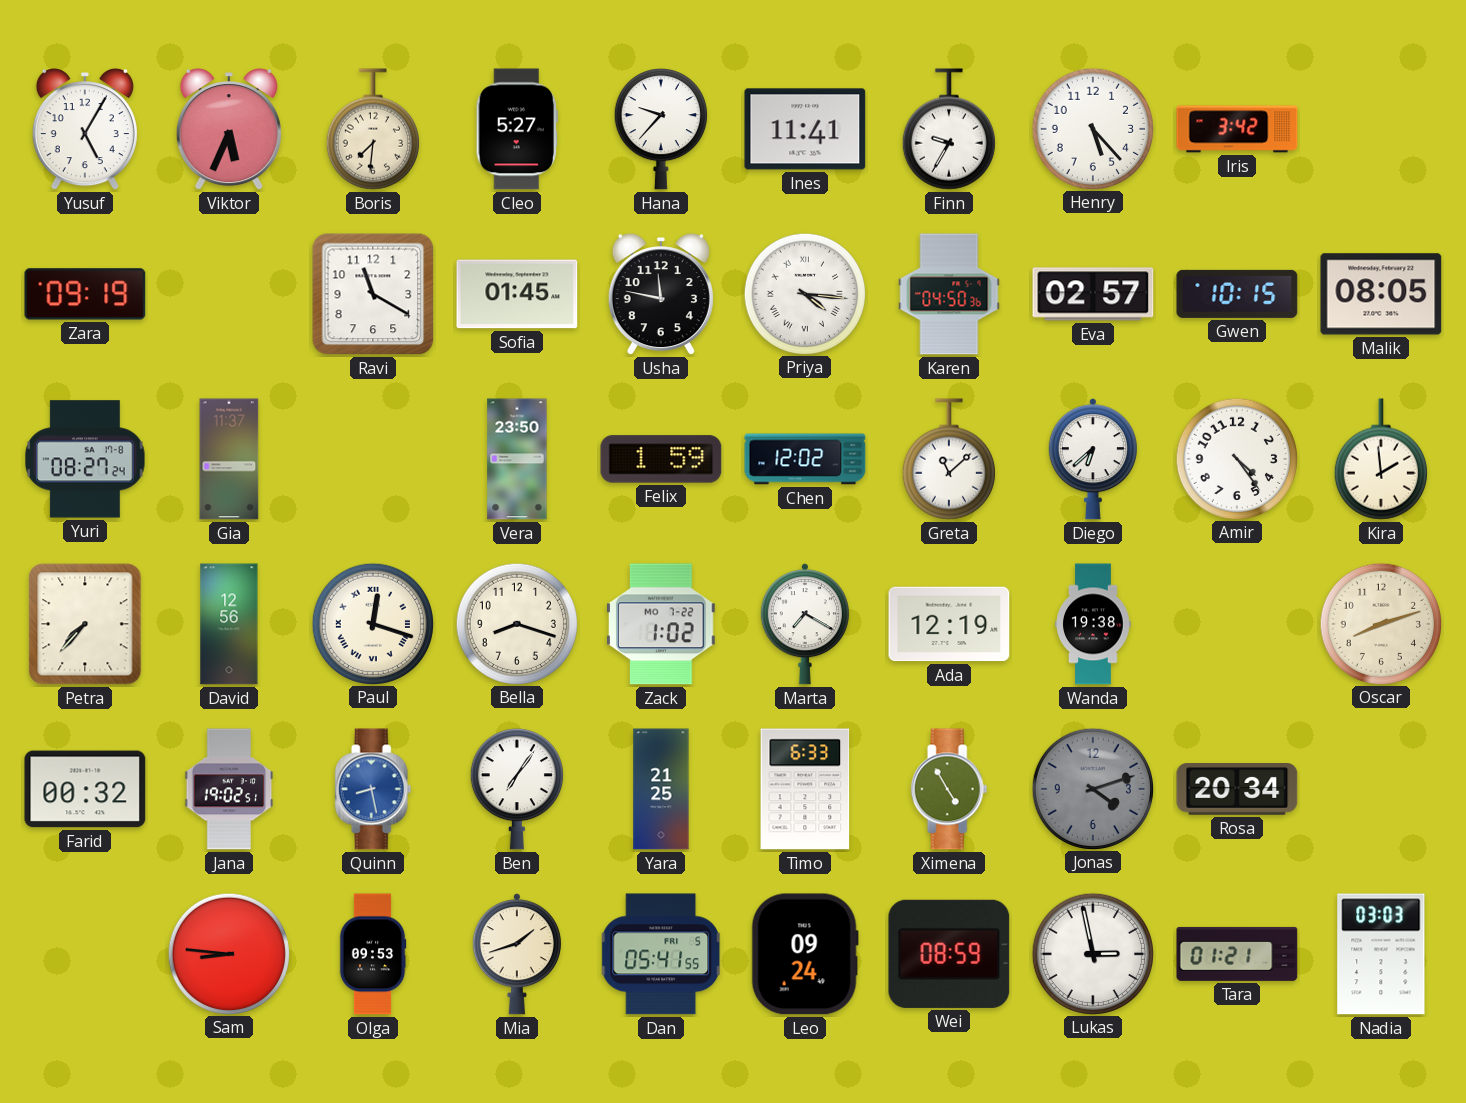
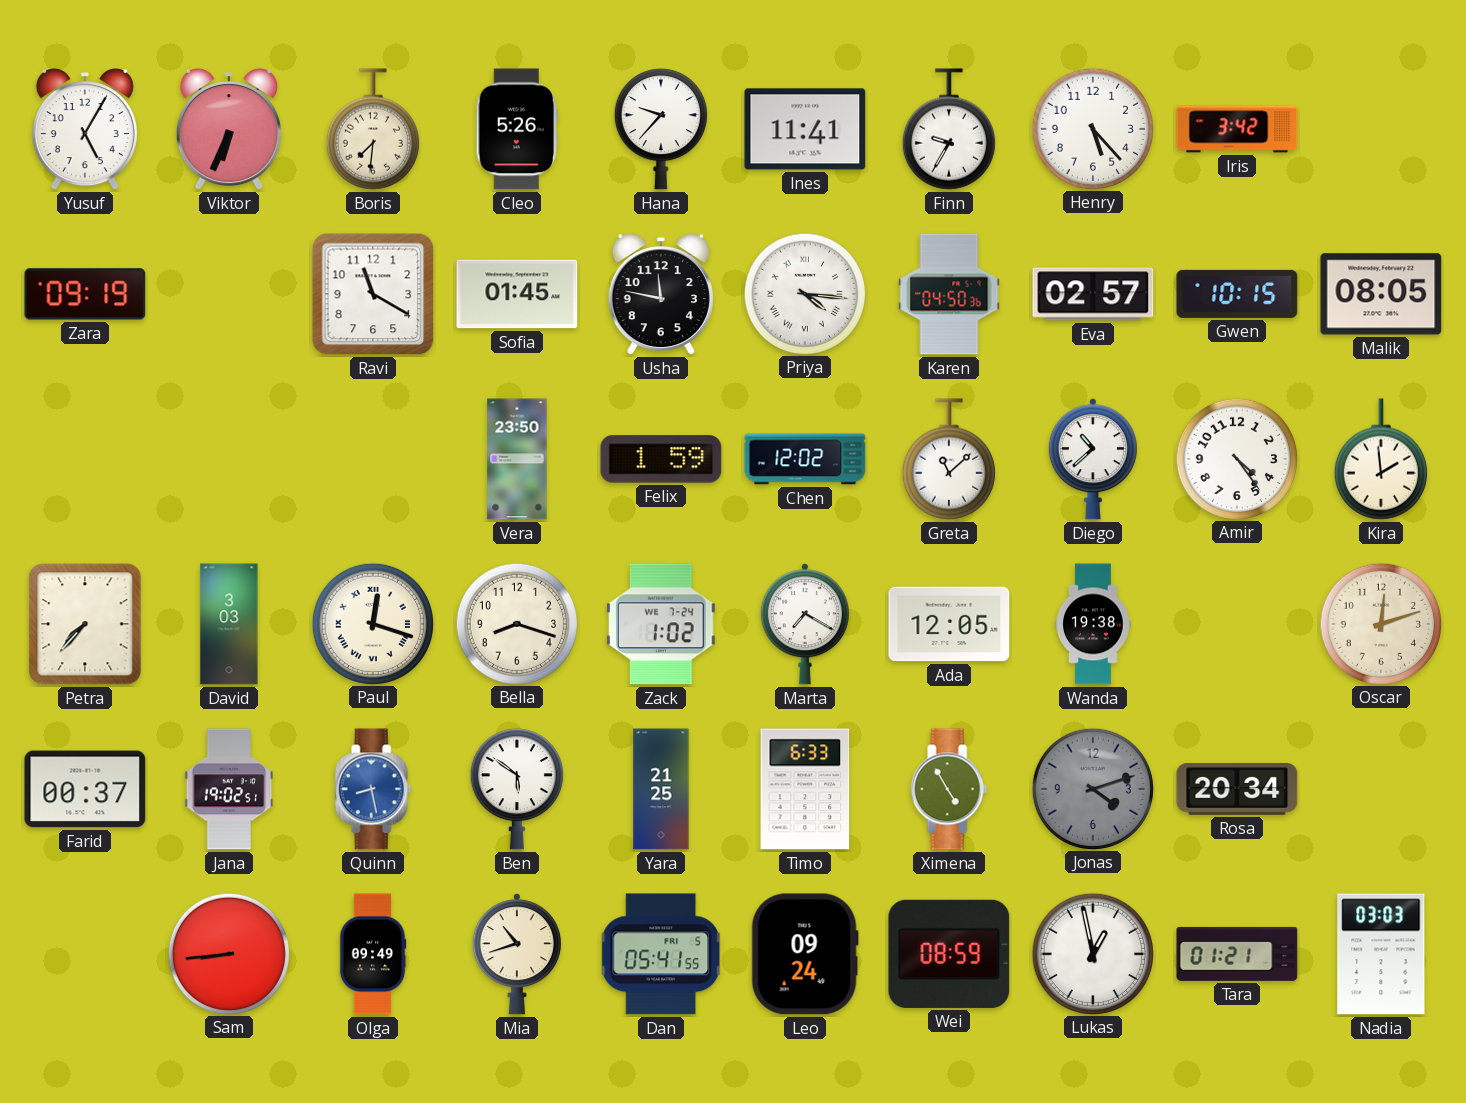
Viktor: 5:34 -> 6:34
Cleo: 5:27 -> 5:26
Yuri: 08:27 -> none
Gia: 11:37 -> none
Diego: 6:38 -> 10:38
David: 12:56 -> 3:03
Zack date: MO 7-22 -> WE 7-24
Ada: 12:19 -> 12:05
Oscar: 8:12 -> 12:12
Farid: 00:32 -> 00:37
Ben: 7:06 -> 5:51
Sam: 8:46 -> 8:44
Olga: 09:53 -> 09:49
Mia: 1:42 -> 10:42
Lukas: 2:58 -> 12:58
